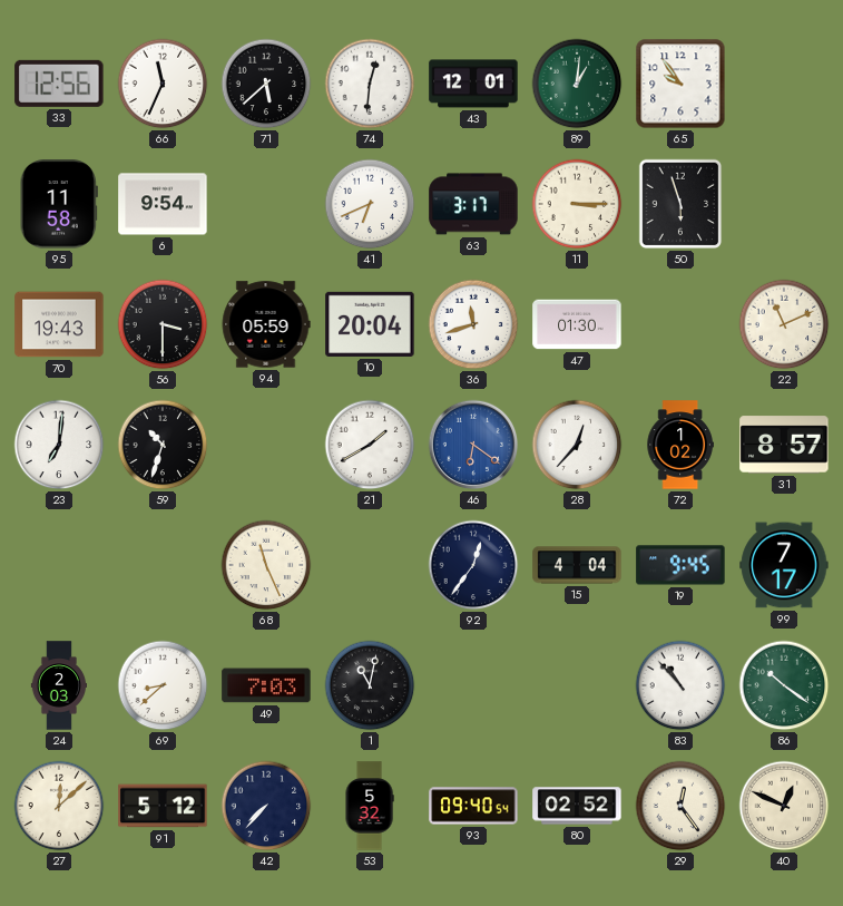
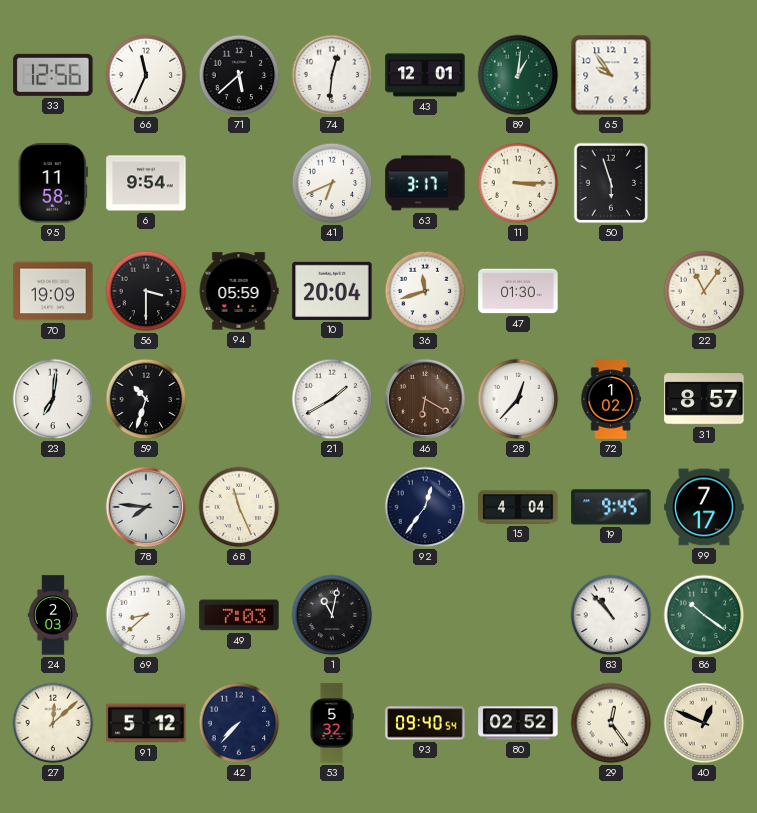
70: 19:43 -> 19:09
22: 11:11 -> 11:06
46: 6:21 -> 6:20
46 dial: blue -> brown
78: none -> 7:46
